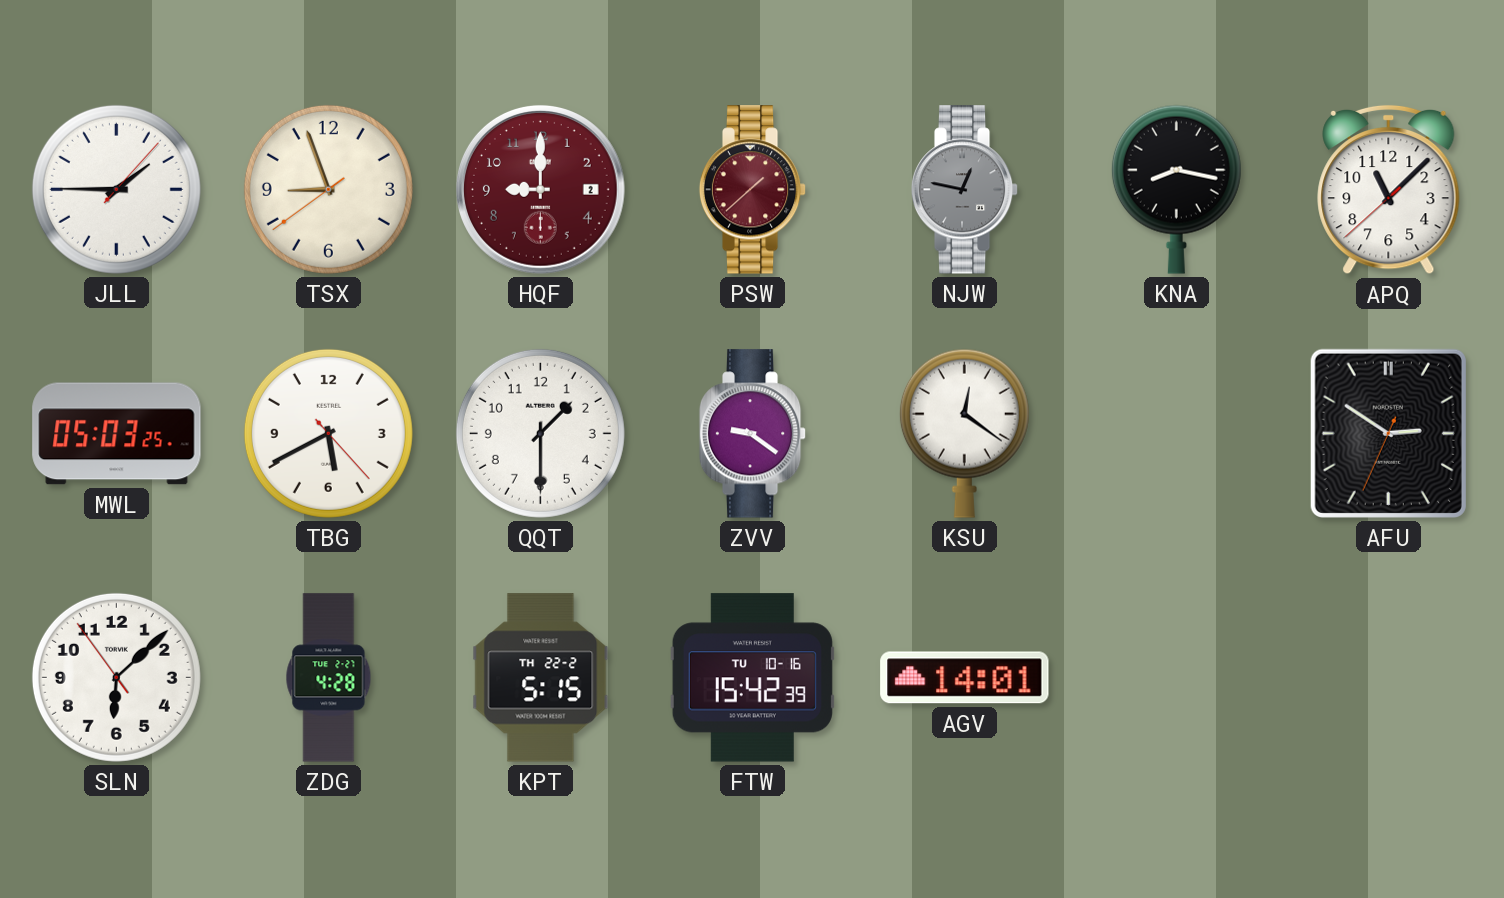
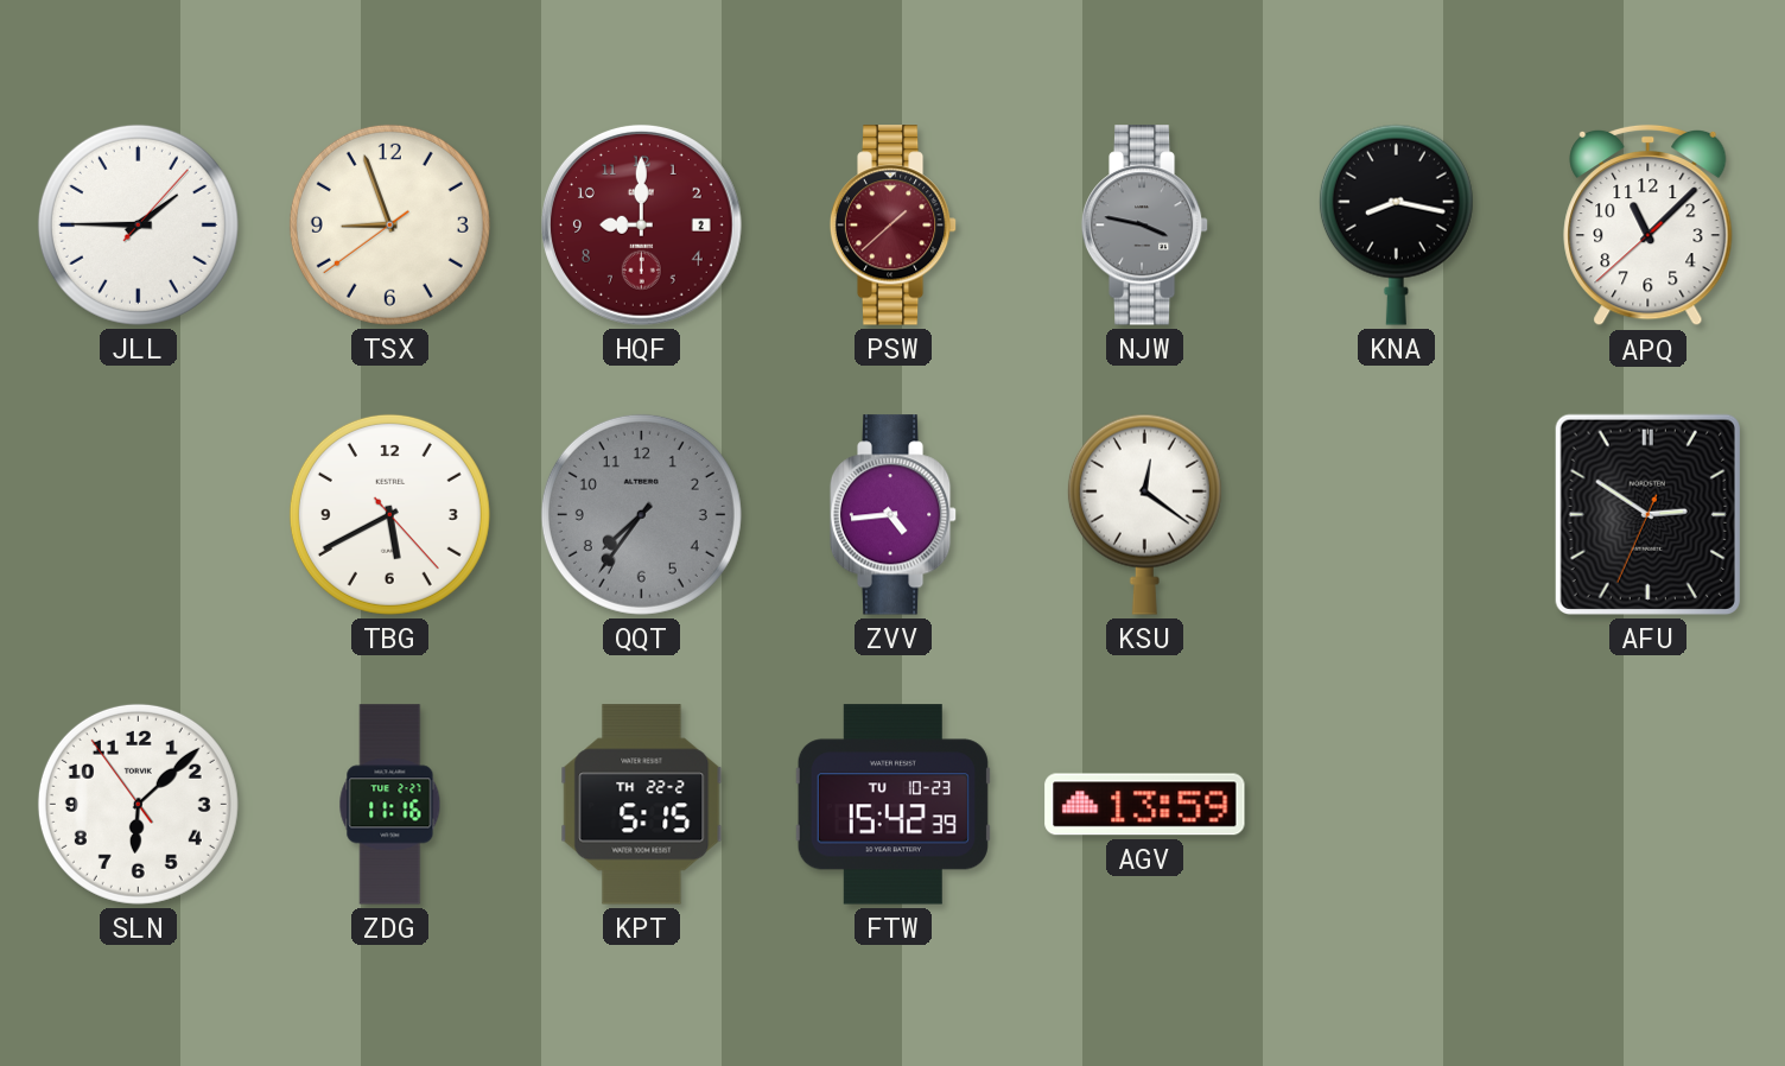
NJW: 12:47 -> 3:47
MWL: 05:03 -> none
QQT: 1:30 -> 7:36
QQT dial: white -> grey
ZVV: 9:21 -> 4:44
ZDG: 4:28 -> 11:16
FTW date: TU 10-16 -> TU 10-23
AGV: 14:01 -> 13:59
